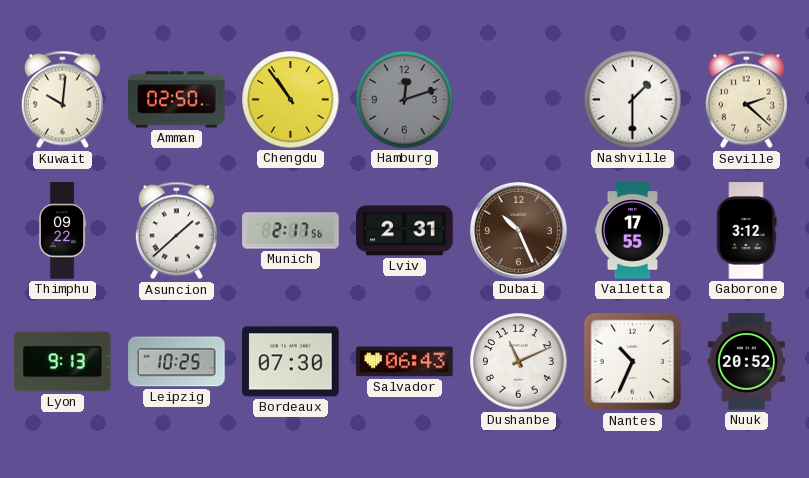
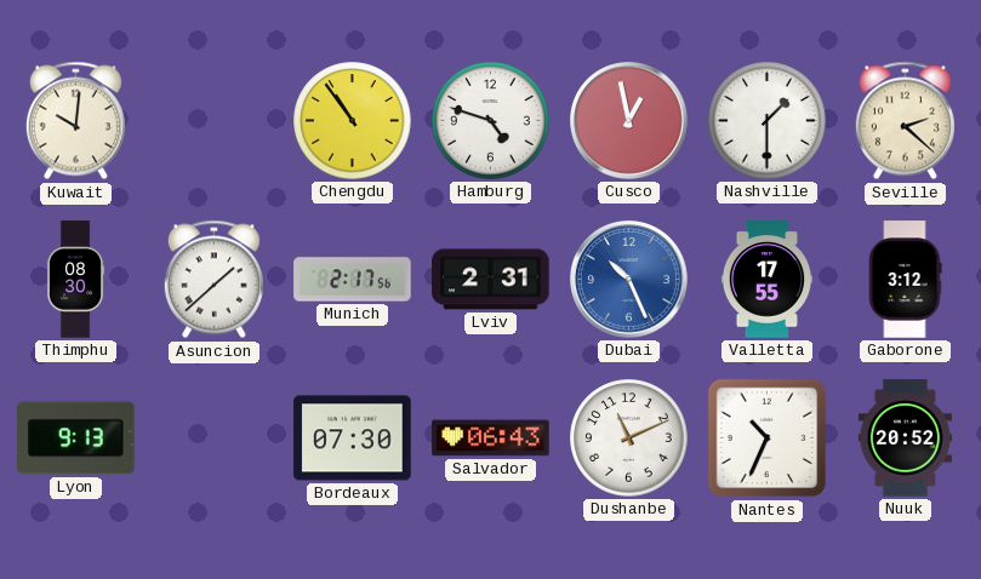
Amman: 02:50 -> none
Hamburg: 12:12 -> 4:48
Hamburg dial: grey -> white
Cusco: none -> 12:58
Thimphu: 09:22 -> 08:30
Dubai dial: brown -> blue
Leipzig: 10:25 -> none
